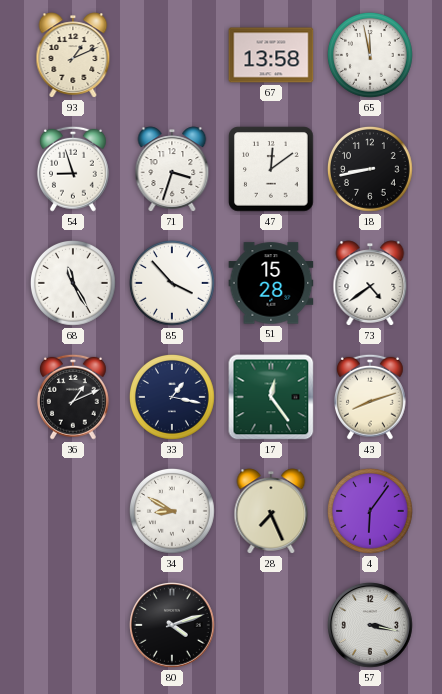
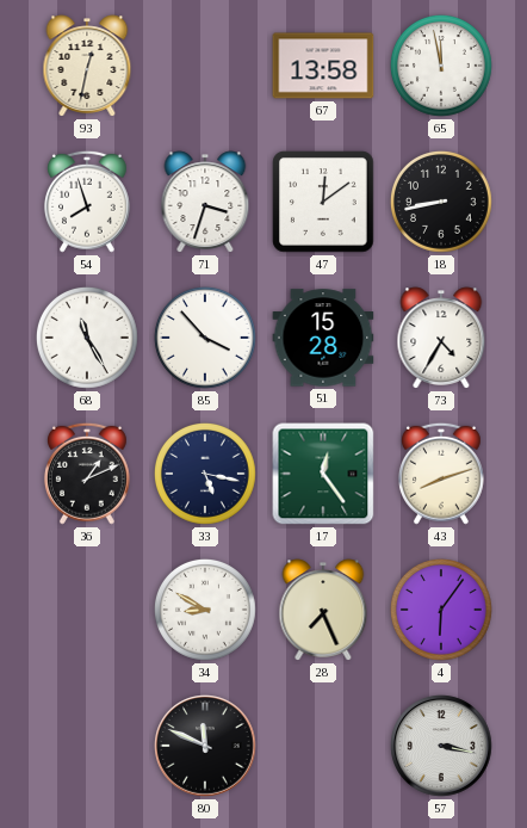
93: 1:11 -> 12:32
54: 8:57 -> 7:57
73: 4:39 -> 4:35
33: 1:17 -> 5:17
80: 4:12 -> 11:49
